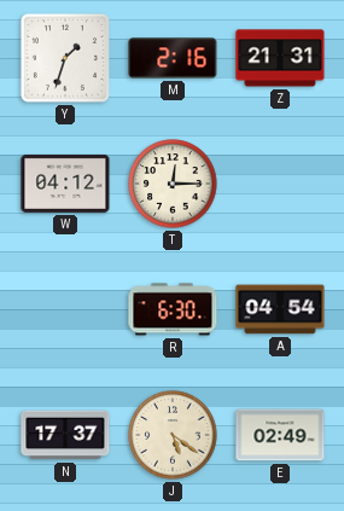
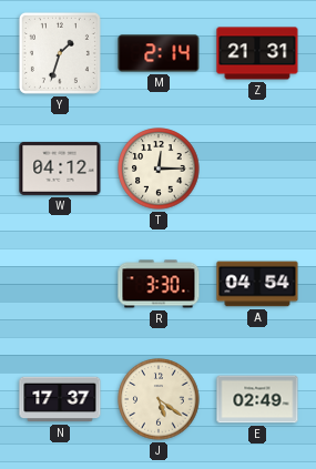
M: 2:16 -> 2:14
R: 6:30 -> 3:30
